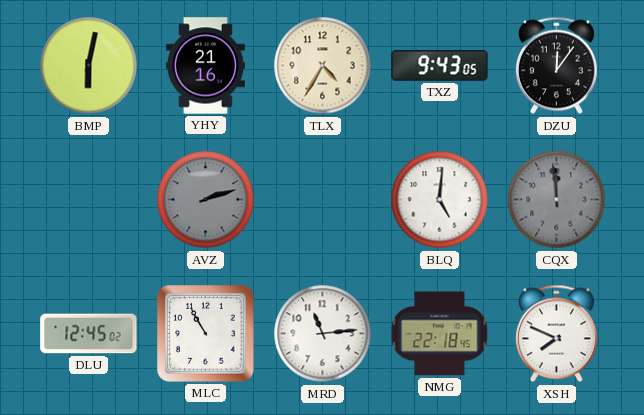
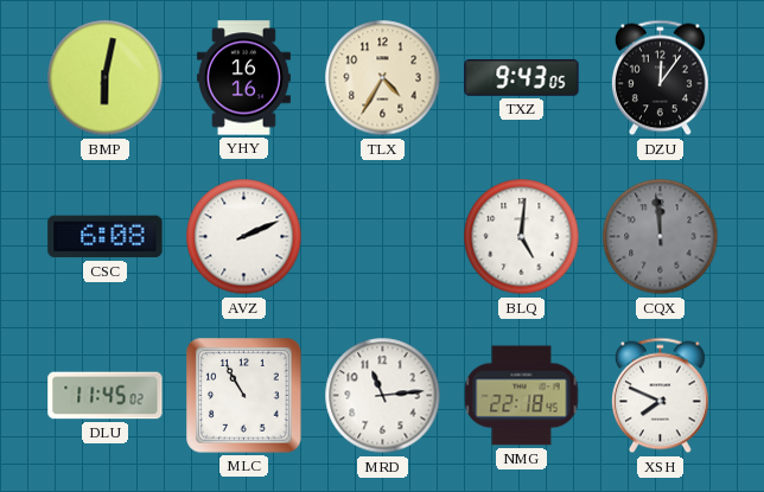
YHY: 21:16 -> 16:16
CSC: none -> 6:08
AVZ: 2:12 -> 2:11
AVZ dial: grey -> white
DLU: 12:45 -> 11:45
